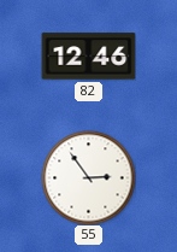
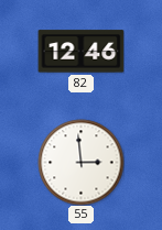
55: 2:54 -> 2:59
